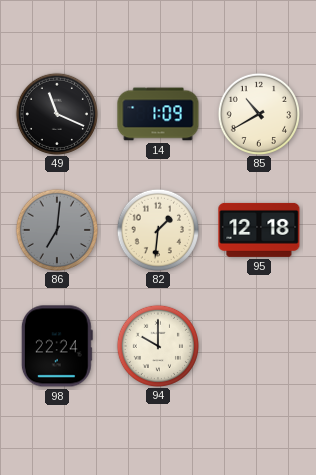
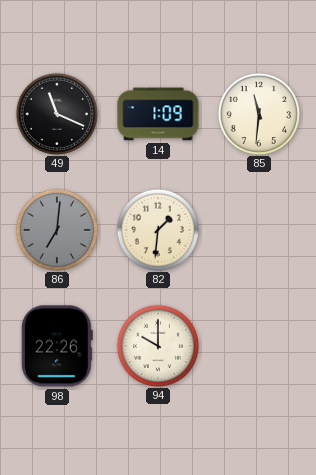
85: 10:40 -> 11:31
95: 12:18 -> none
98: 22:24 -> 22:26
